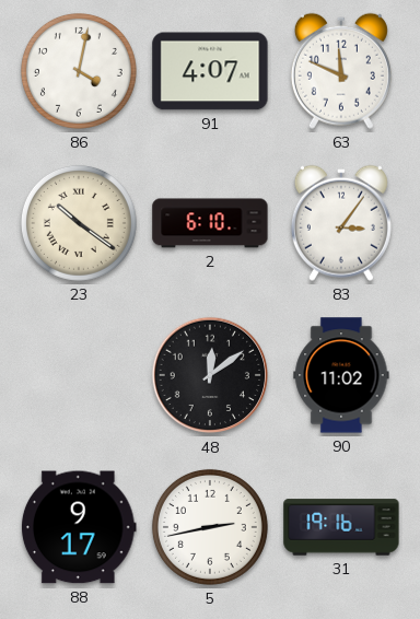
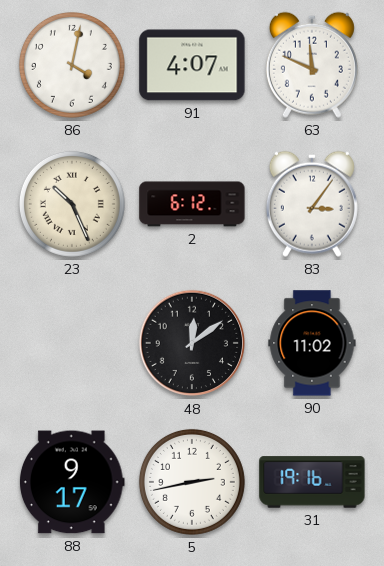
23: 10:21 -> 10:26
2: 6:10 -> 6:12
